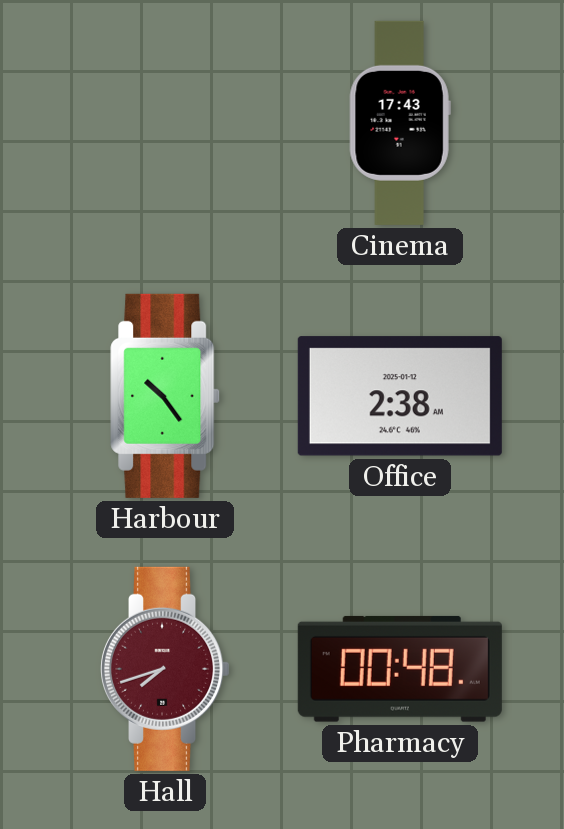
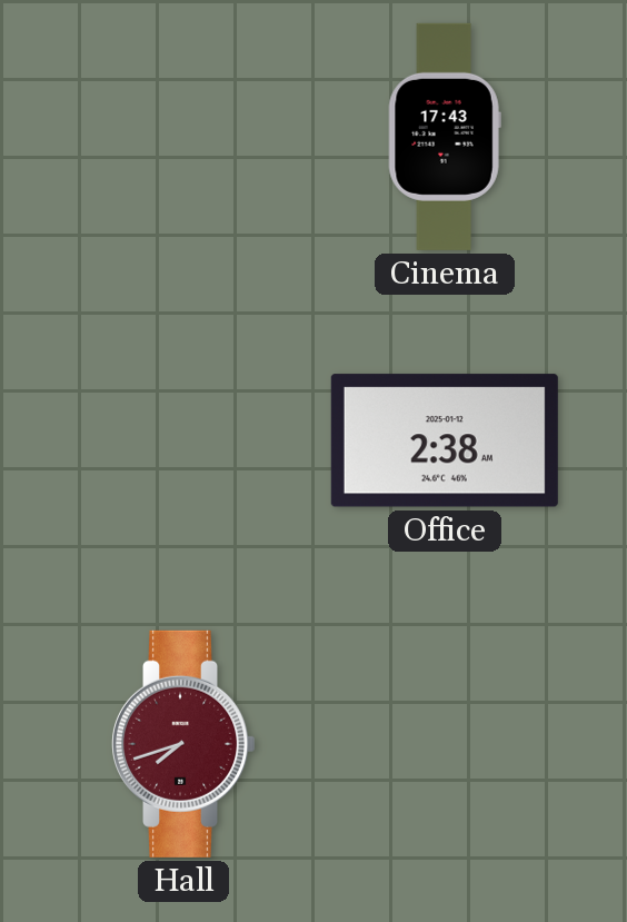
Harbour: 10:24 -> none
Pharmacy: 00:48 -> none
